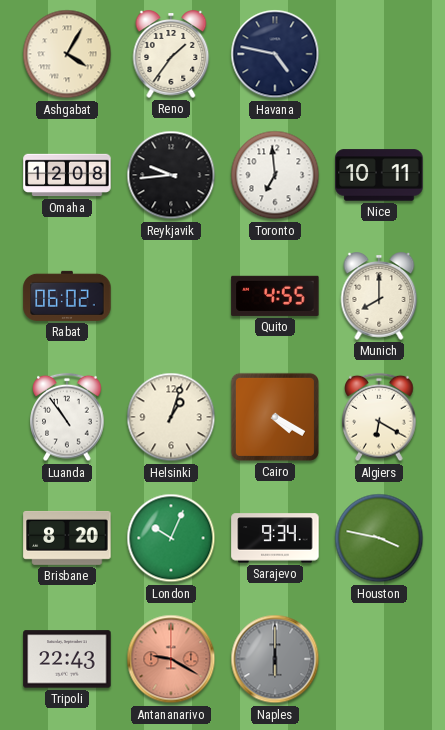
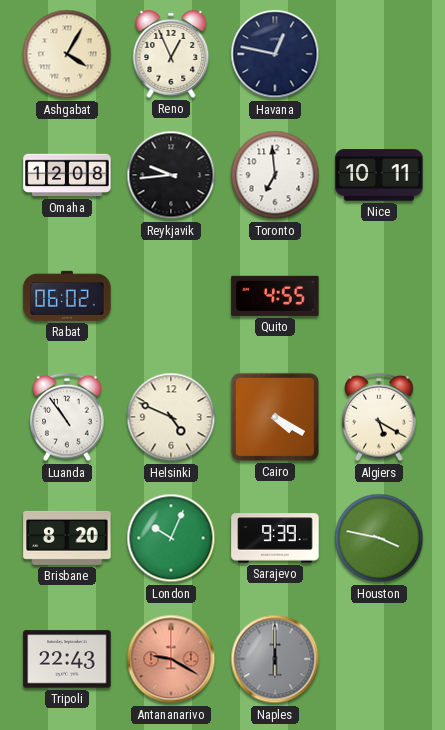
Reno: 1:36 -> 12:56
Havana: 4:47 -> 12:47
Munich: 8:00 -> none
Helsinki: 1:03 -> 4:49
Algiers: 6:20 -> 5:20
Sarajevo: 9:34 -> 9:39
